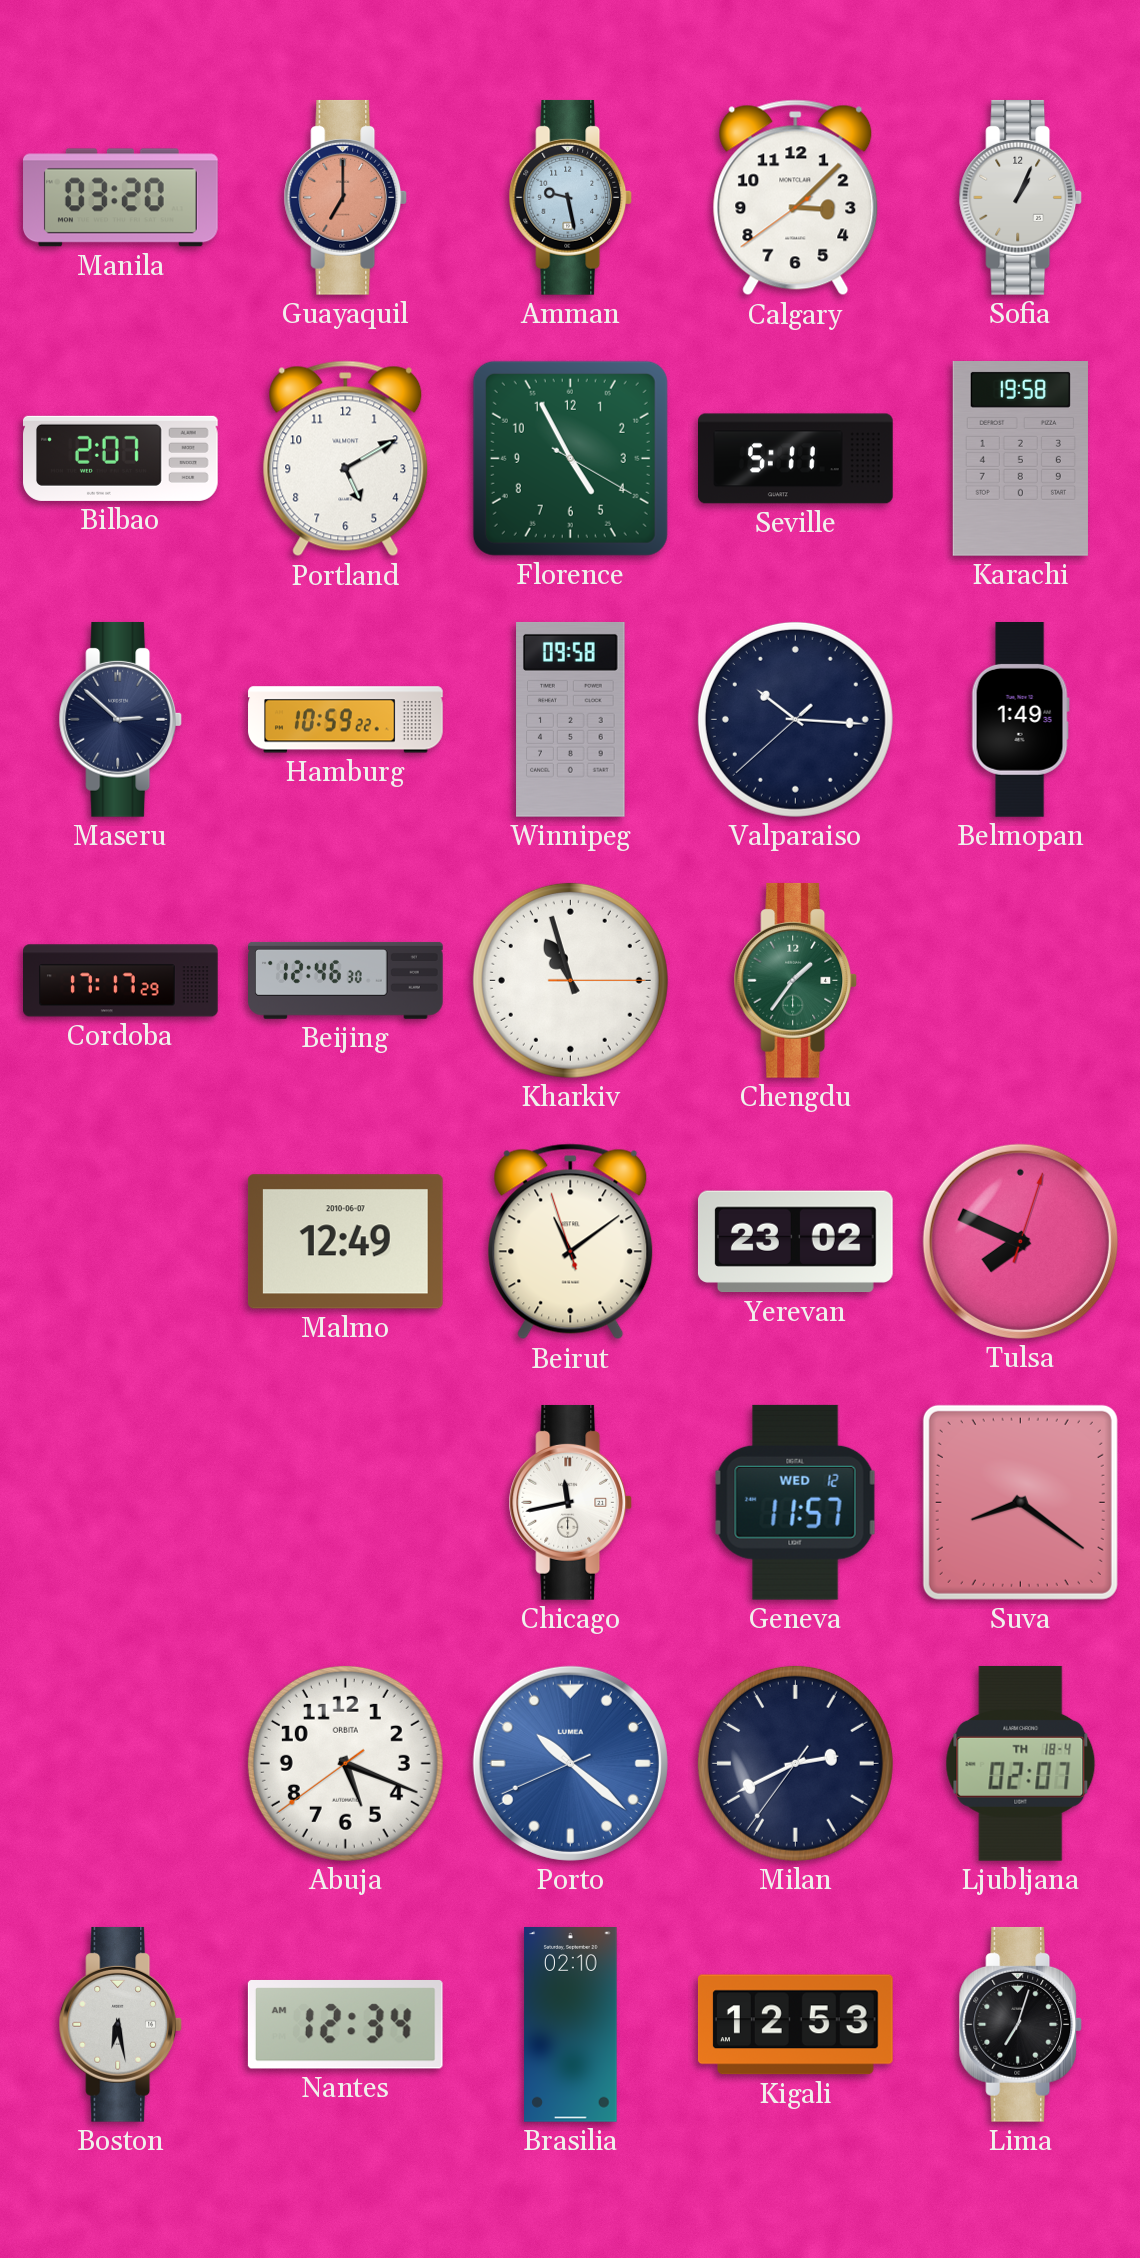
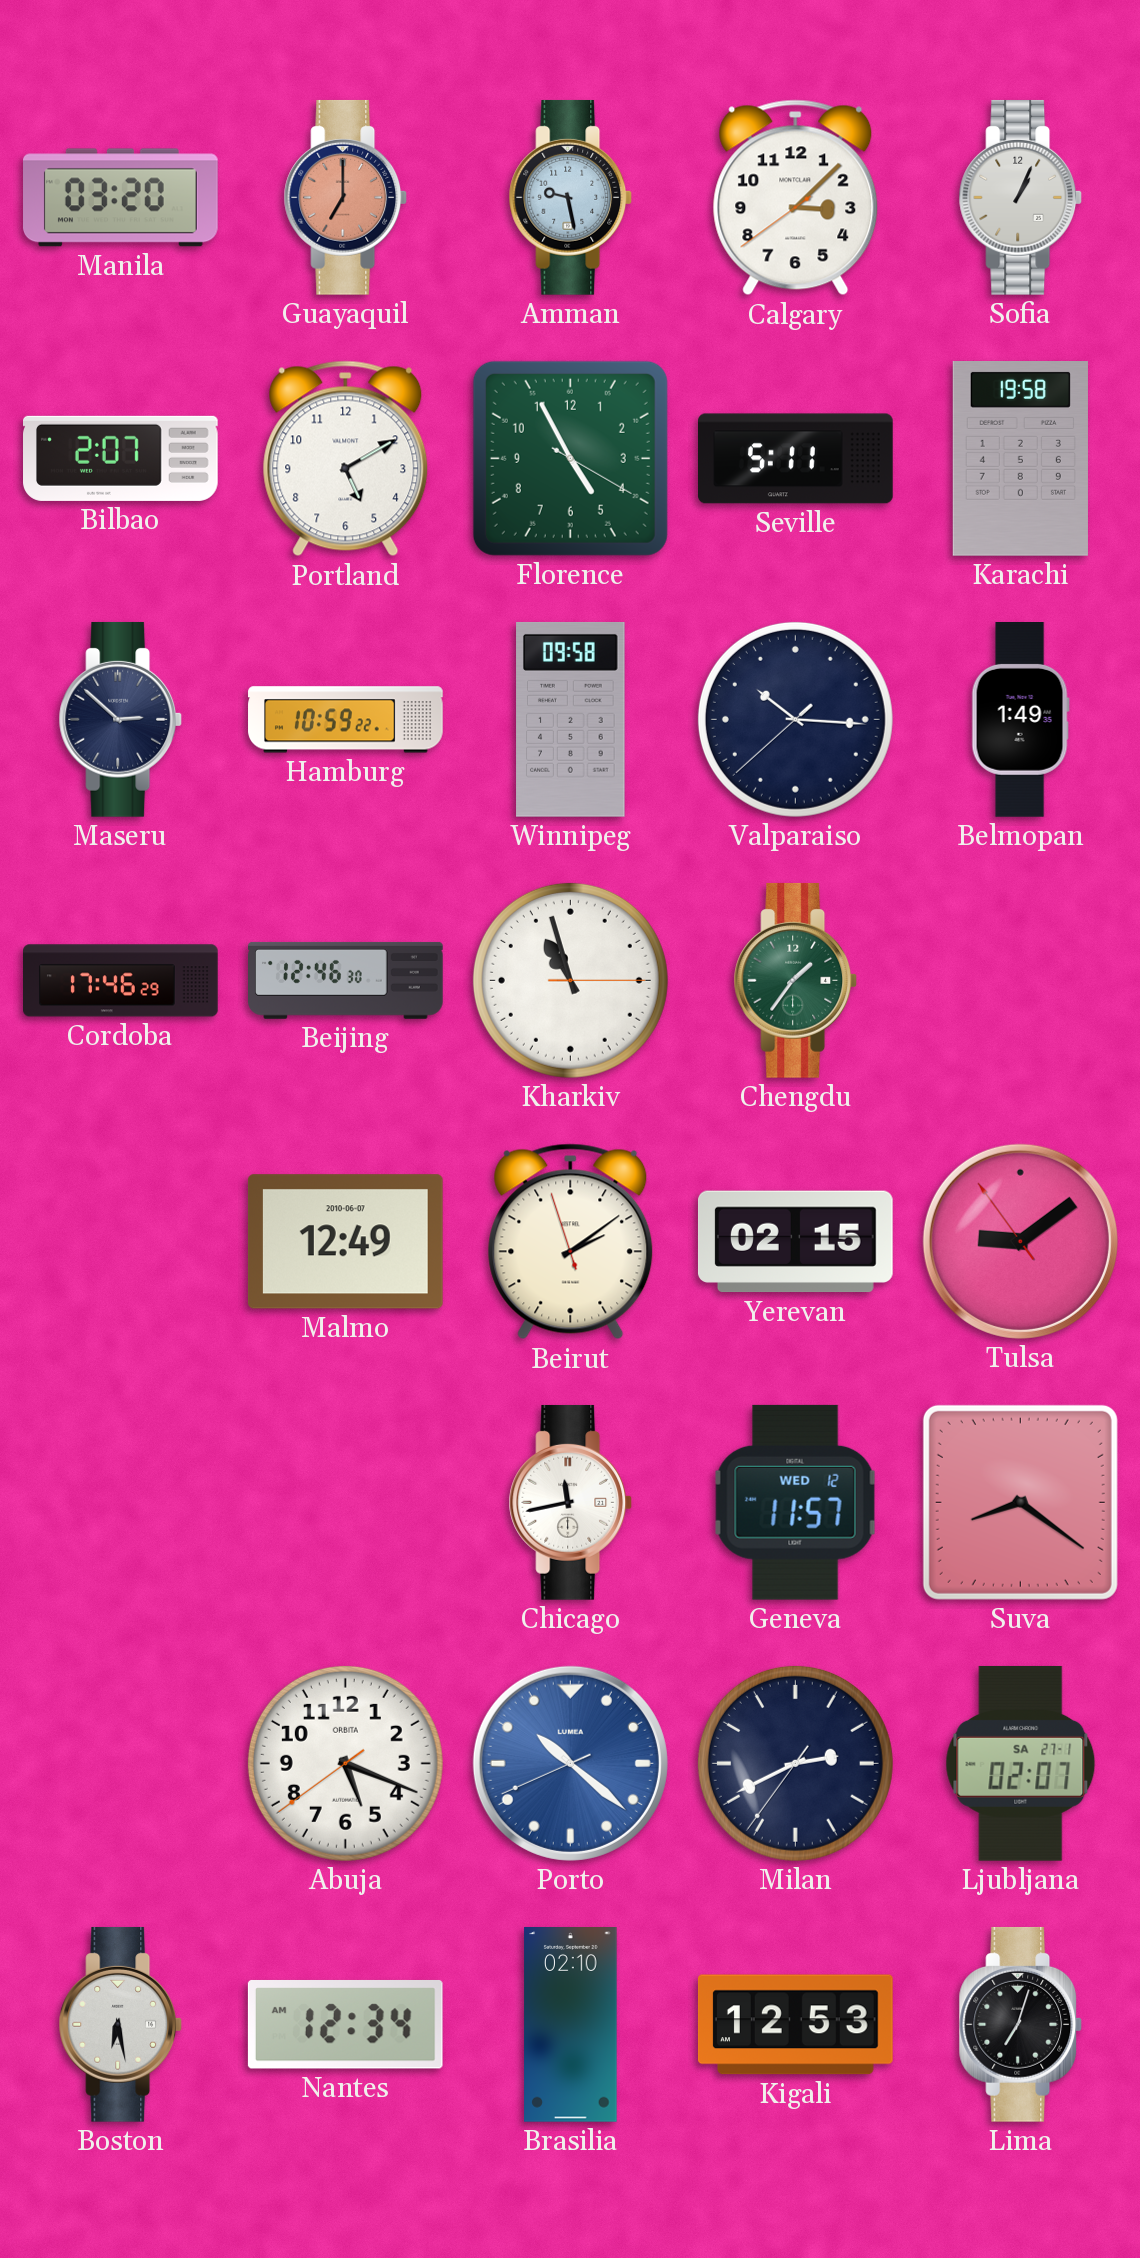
Cordoba: 17:17 -> 17:46
Beirut: 11:08 -> 2:08
Yerevan: 23:02 -> 02:15
Tulsa: 7:49 -> 9:08
Ljubljana date: TH 18-4 -> SA 27-1
